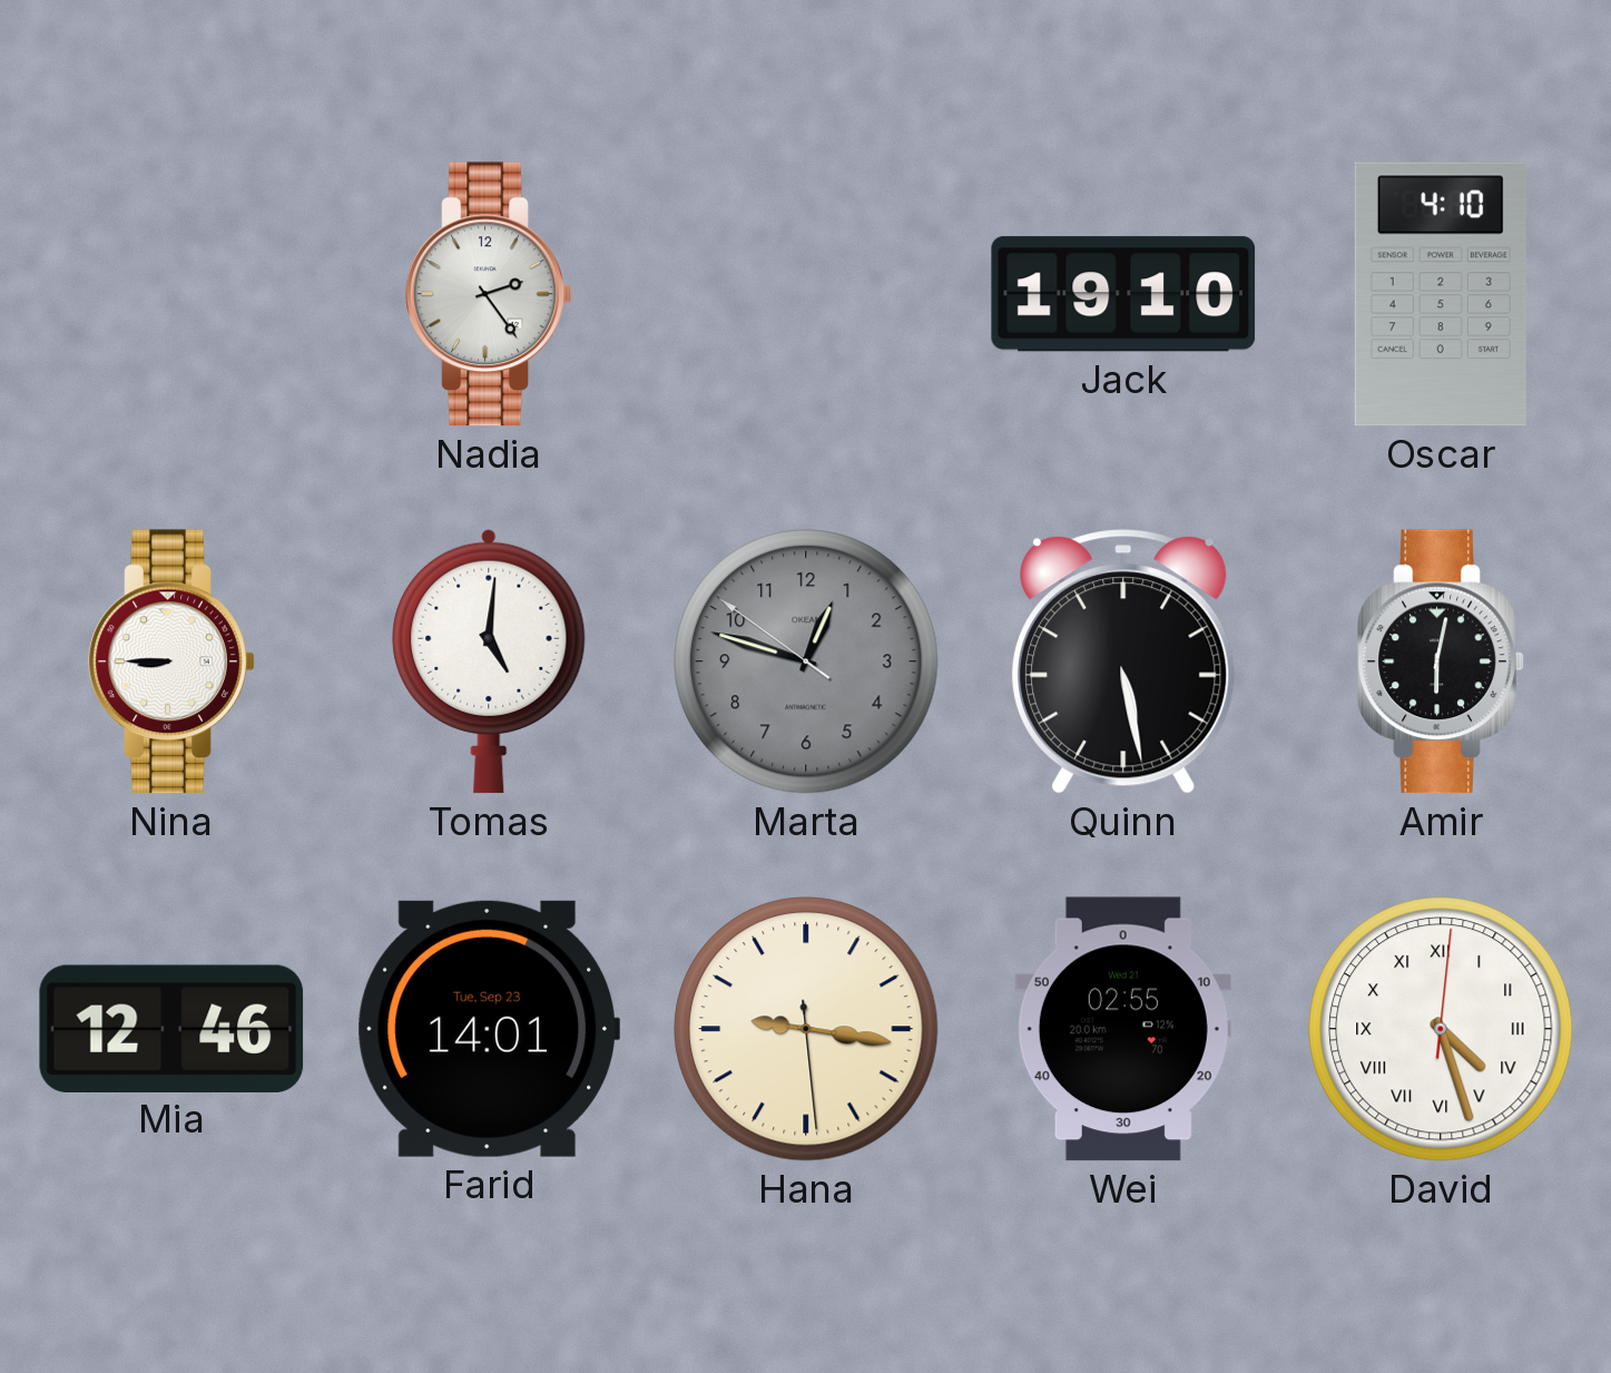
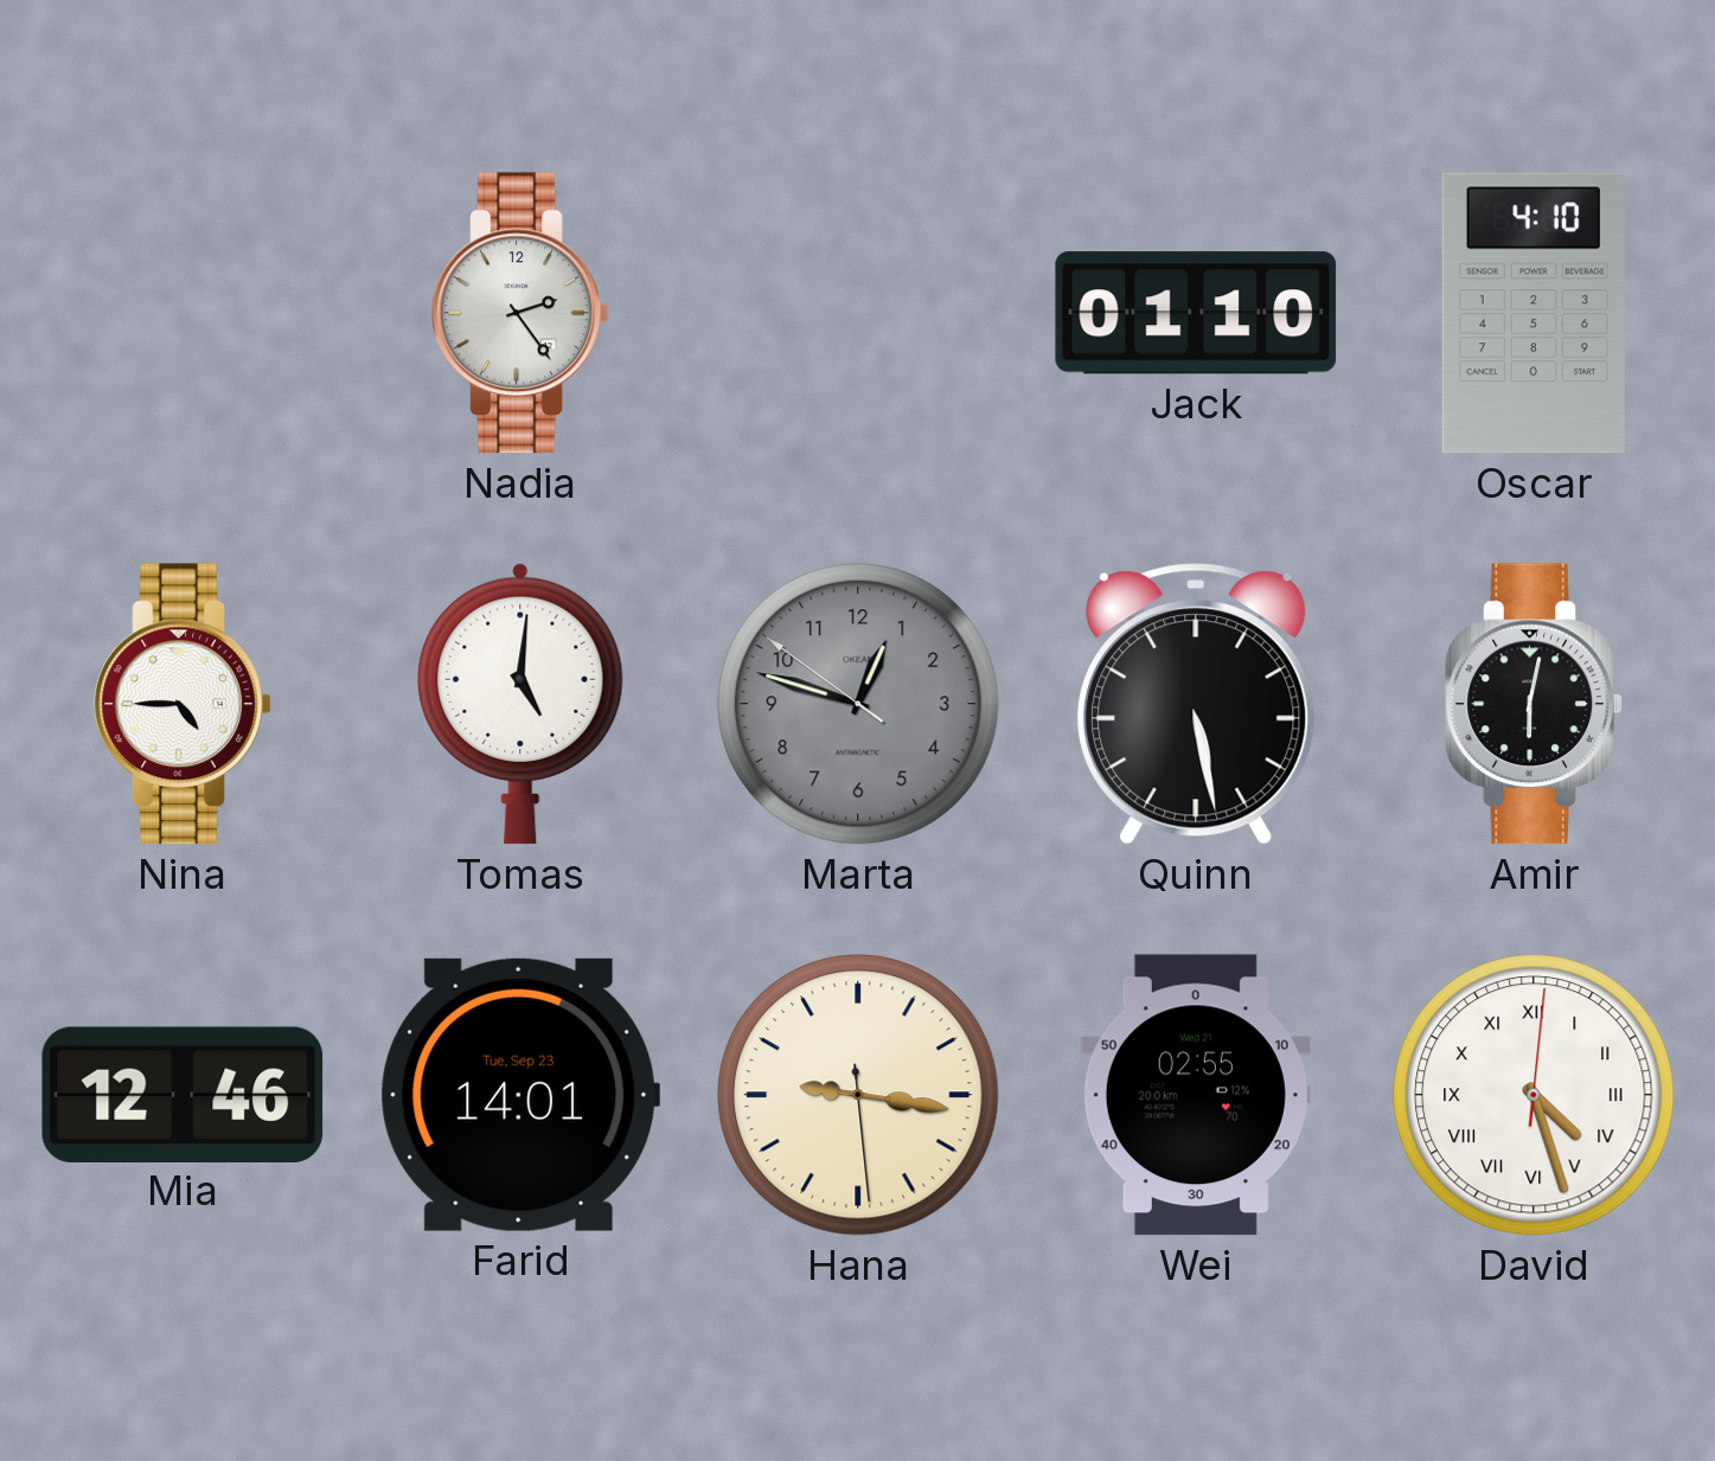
Jack: 19:10 -> 01:10
Nina: 8:45 -> 4:45
